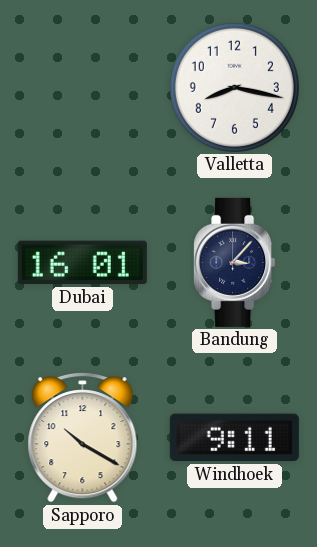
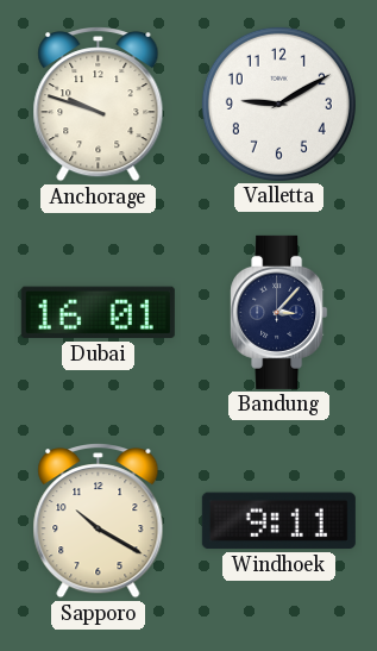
Anchorage: none -> 9:48
Valletta: 8:17 -> 9:10
